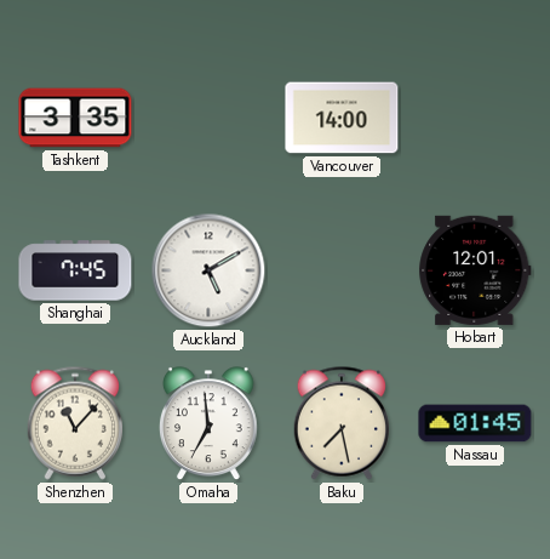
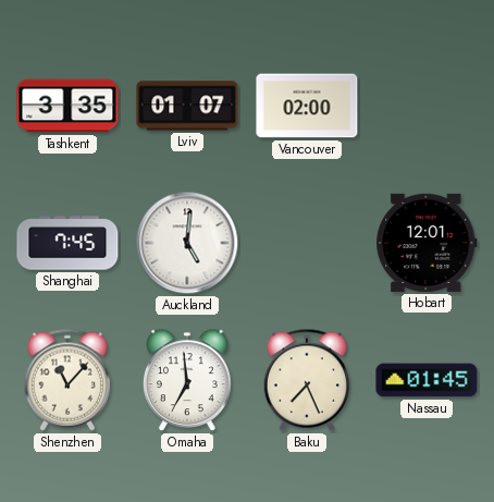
Lviv: none -> 01:07
Vancouver: 14:00 -> 02:00
Auckland: 5:10 -> 5:01
Baku: 7:28 -> 7:26
